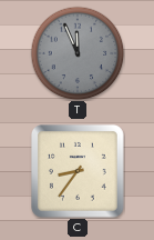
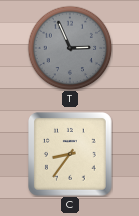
T: 11:56 -> 2:56
